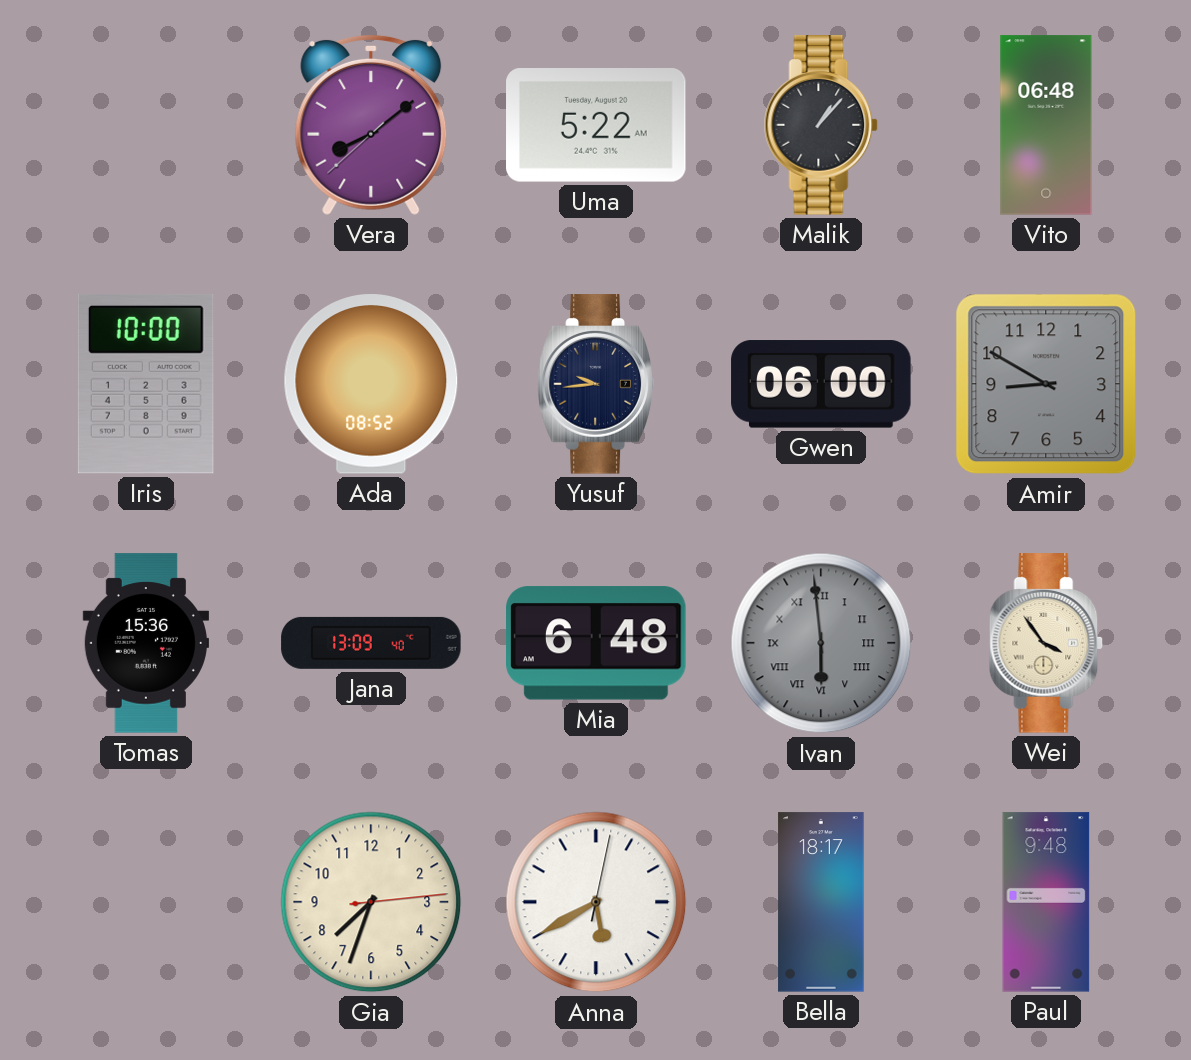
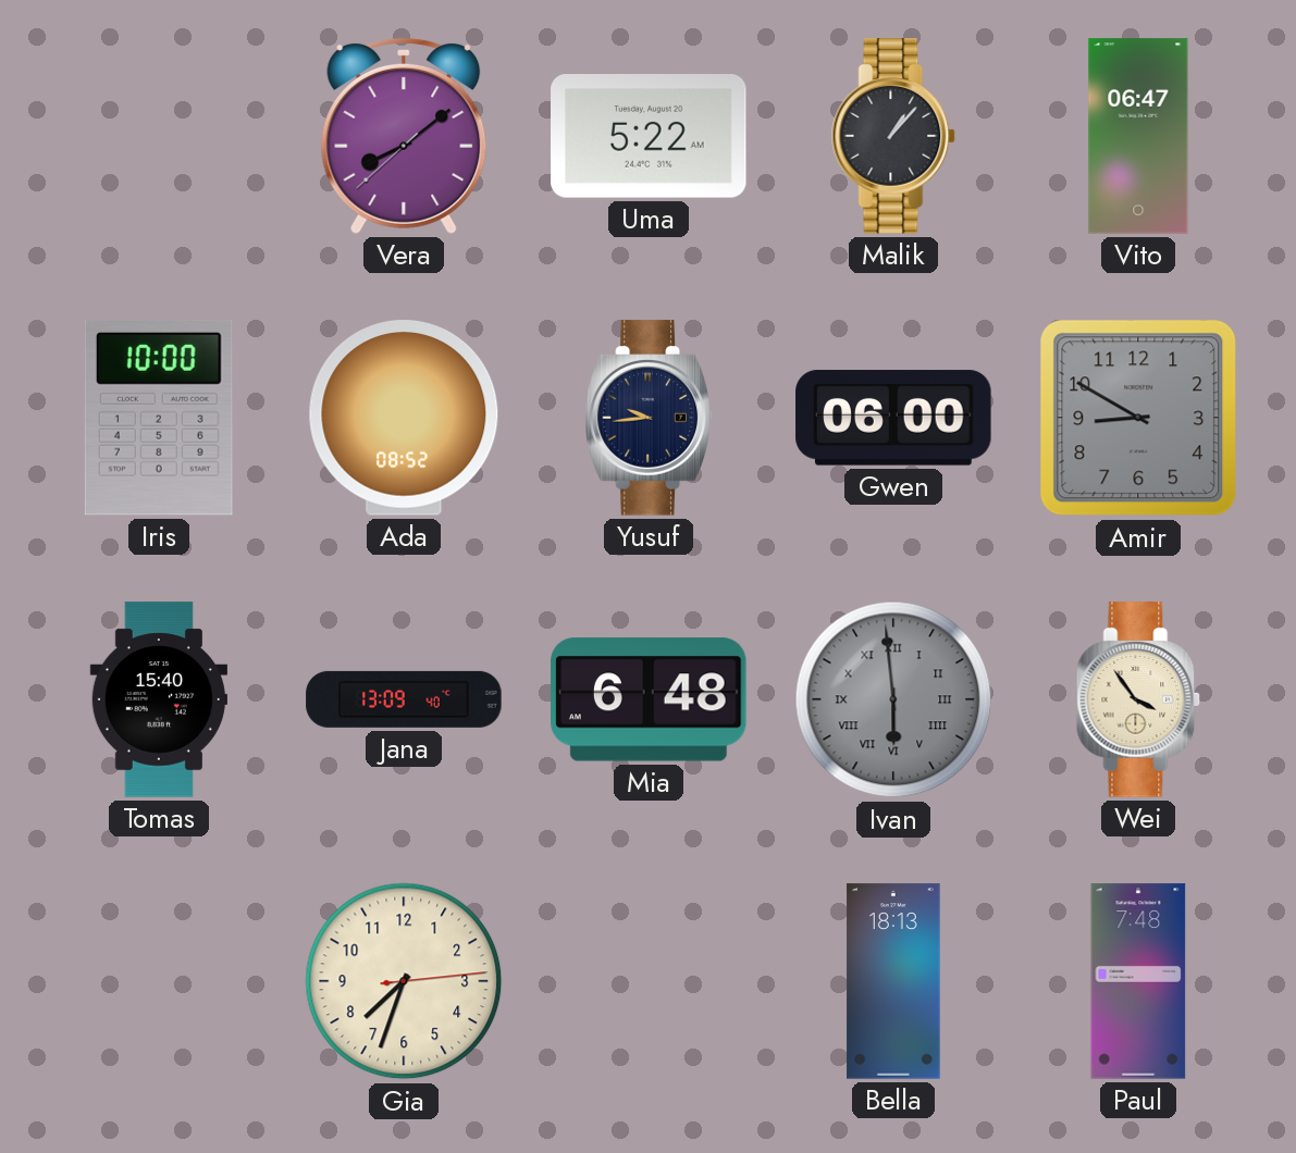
Vito: 06:48 -> 06:47
Tomas: 15:36 -> 15:40
Anna: 5:40 -> none
Bella: 18:17 -> 18:13
Paul: 9:48 -> 7:48
